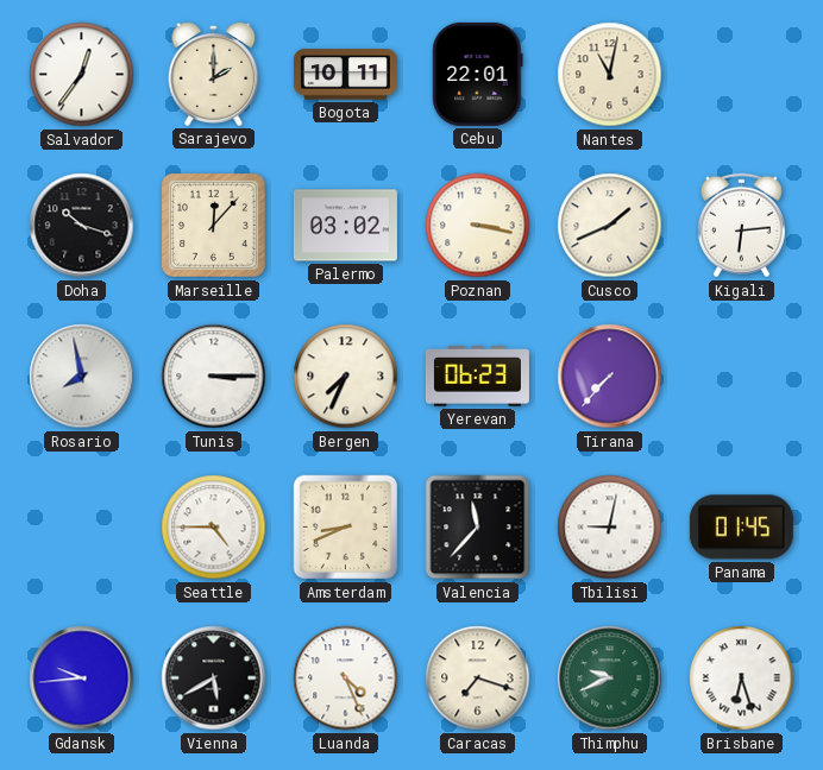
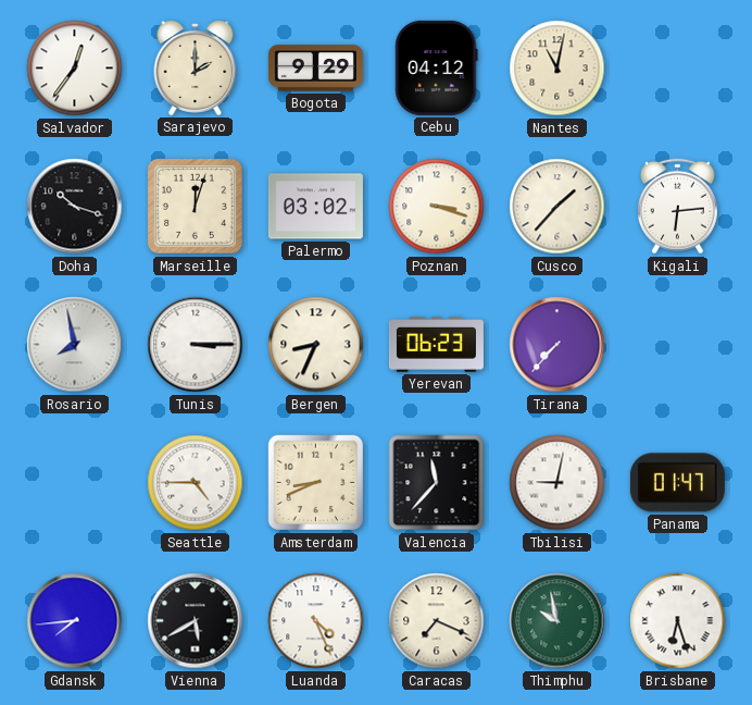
Bogota: 10:11 -> 9:29
Cebu: 22:01 -> 04:12
Marseille: 12:07 -> 12:03
Poznan: 3:17 -> 3:18
Cusco: 1:41 -> 1:37
Bergen: 7:34 -> 8:34
Panama: 01:45 -> 01:47
Gdansk: 9:44 -> 7:44
Caracas: 7:18 -> 7:19
Thimphu: 9:41 -> 9:58
